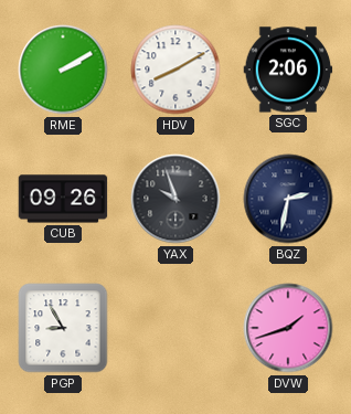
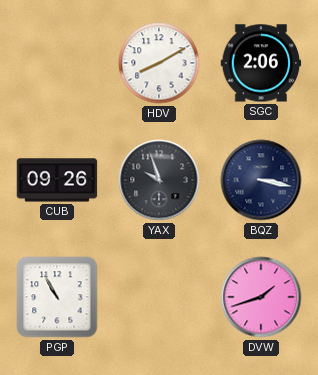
RME: 2:10 -> none
BQZ: 2:32 -> 3:17
PGP: 8:55 -> 10:55
